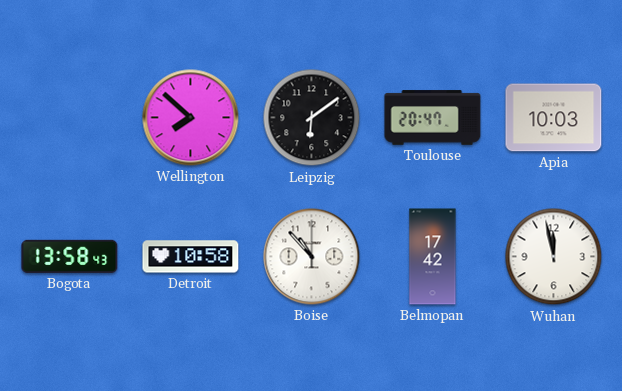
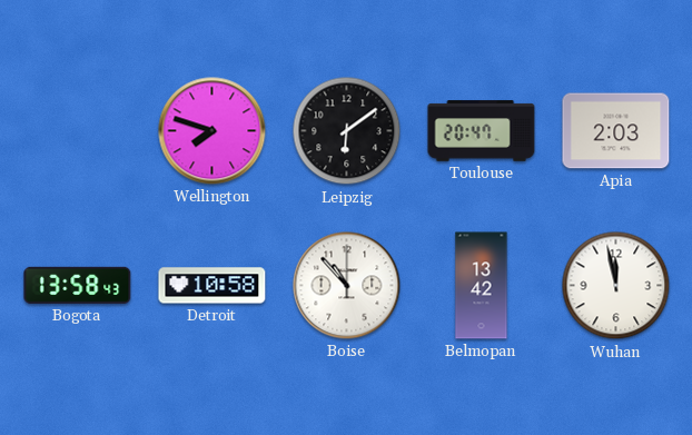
Wellington: 7:52 -> 7:48
Apia: 10:03 -> 2:03
Belmopan: 17:42 -> 13:42
